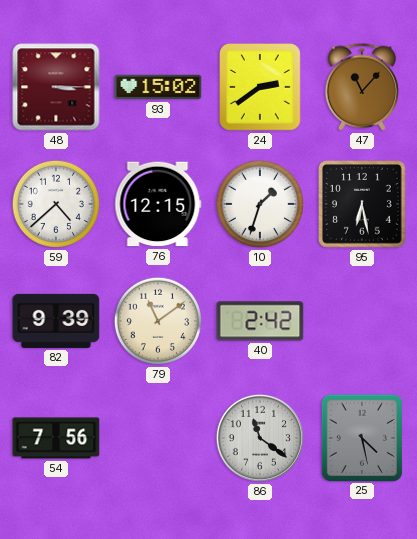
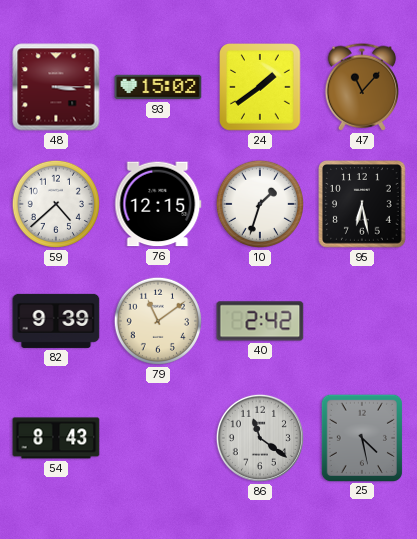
24: 2:39 -> 1:39
54: 7:56 -> 8:43
